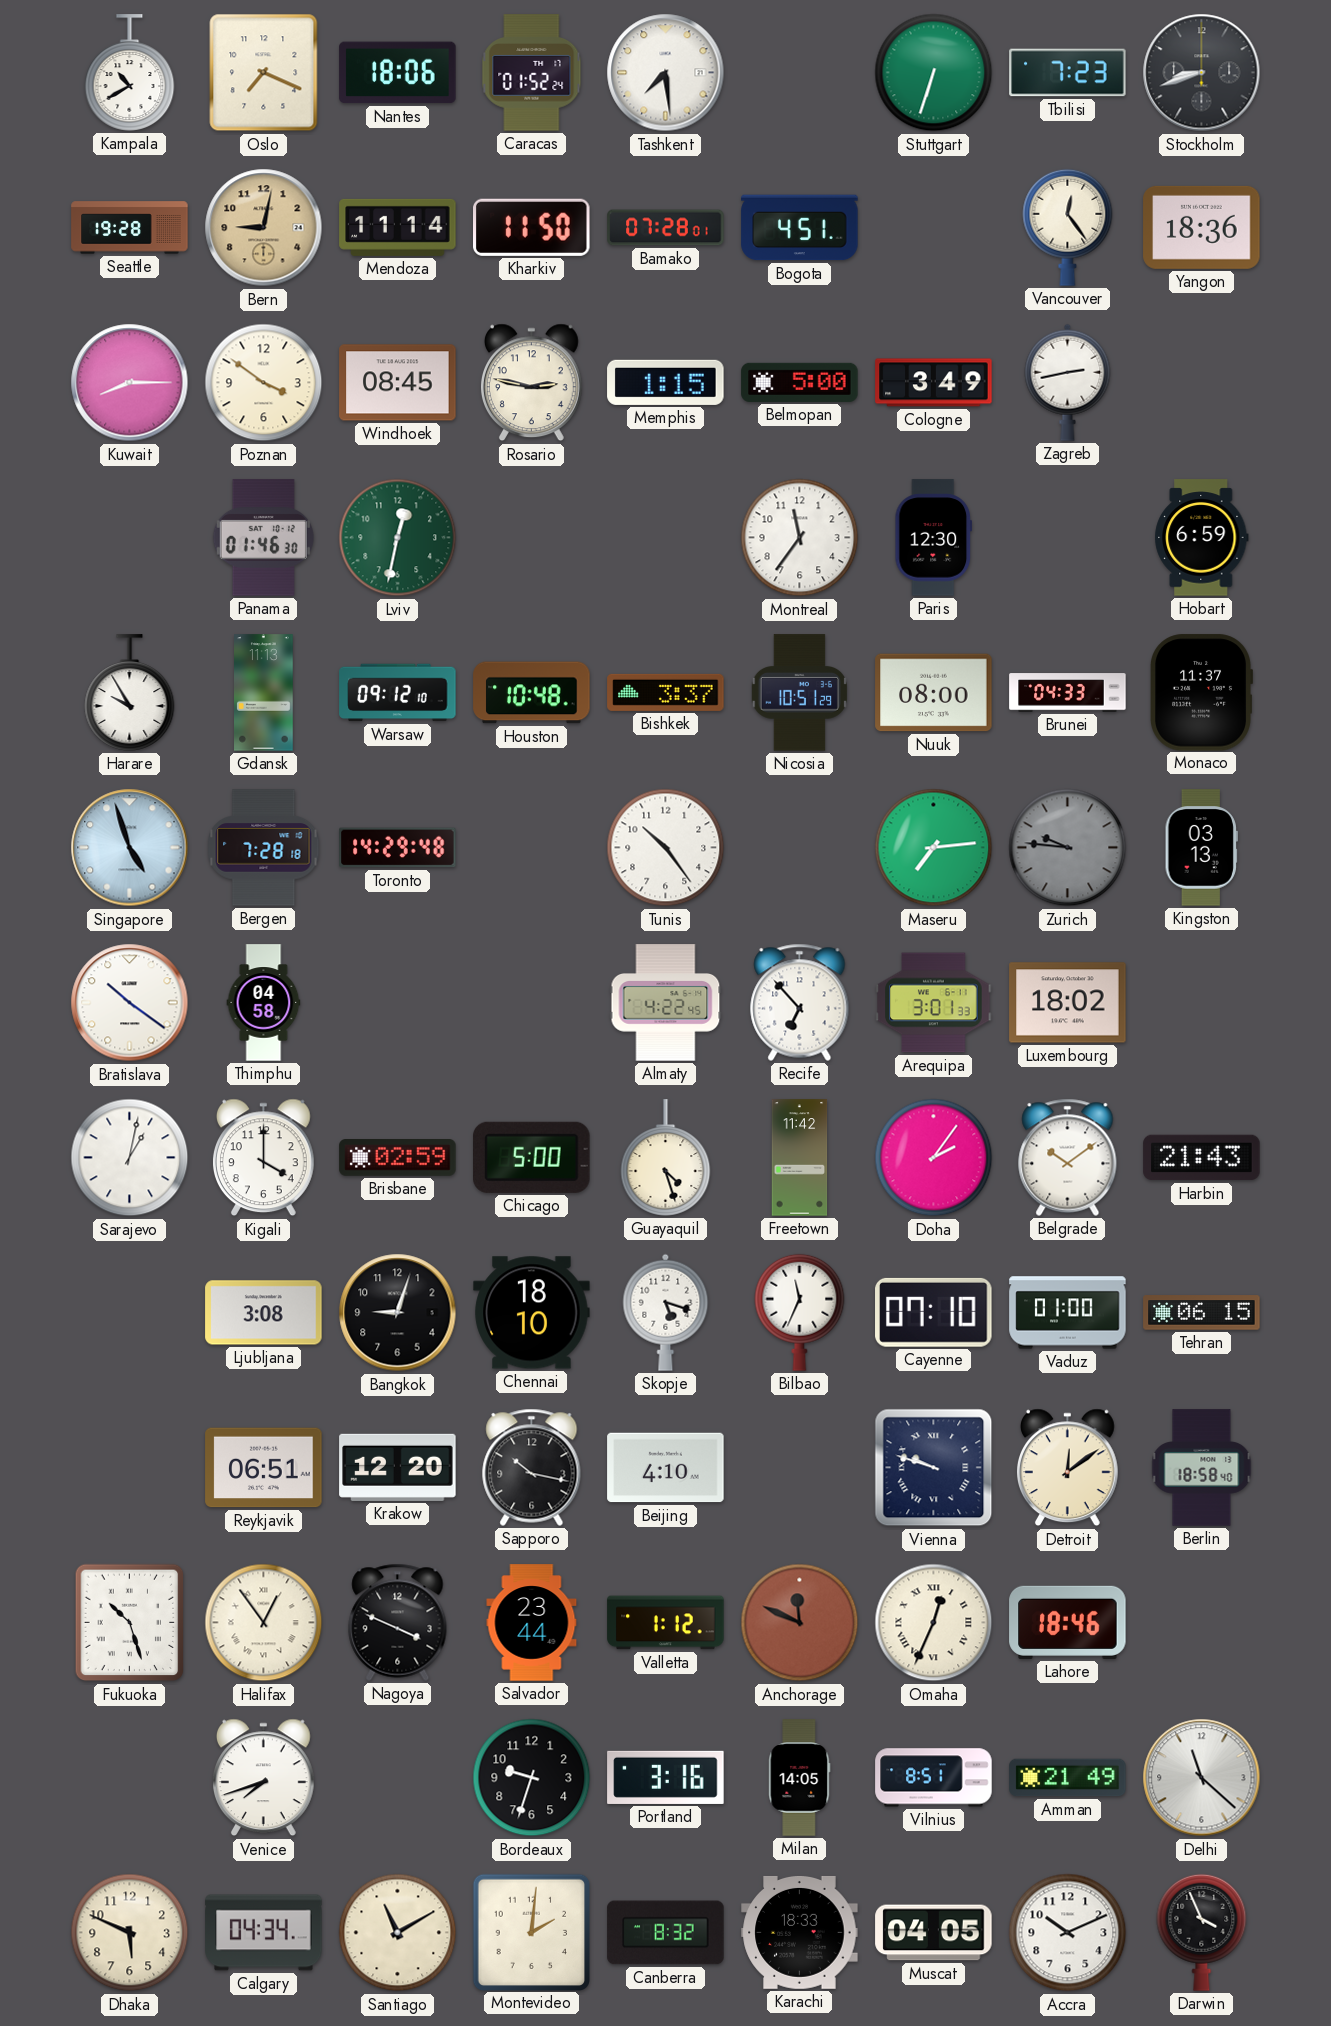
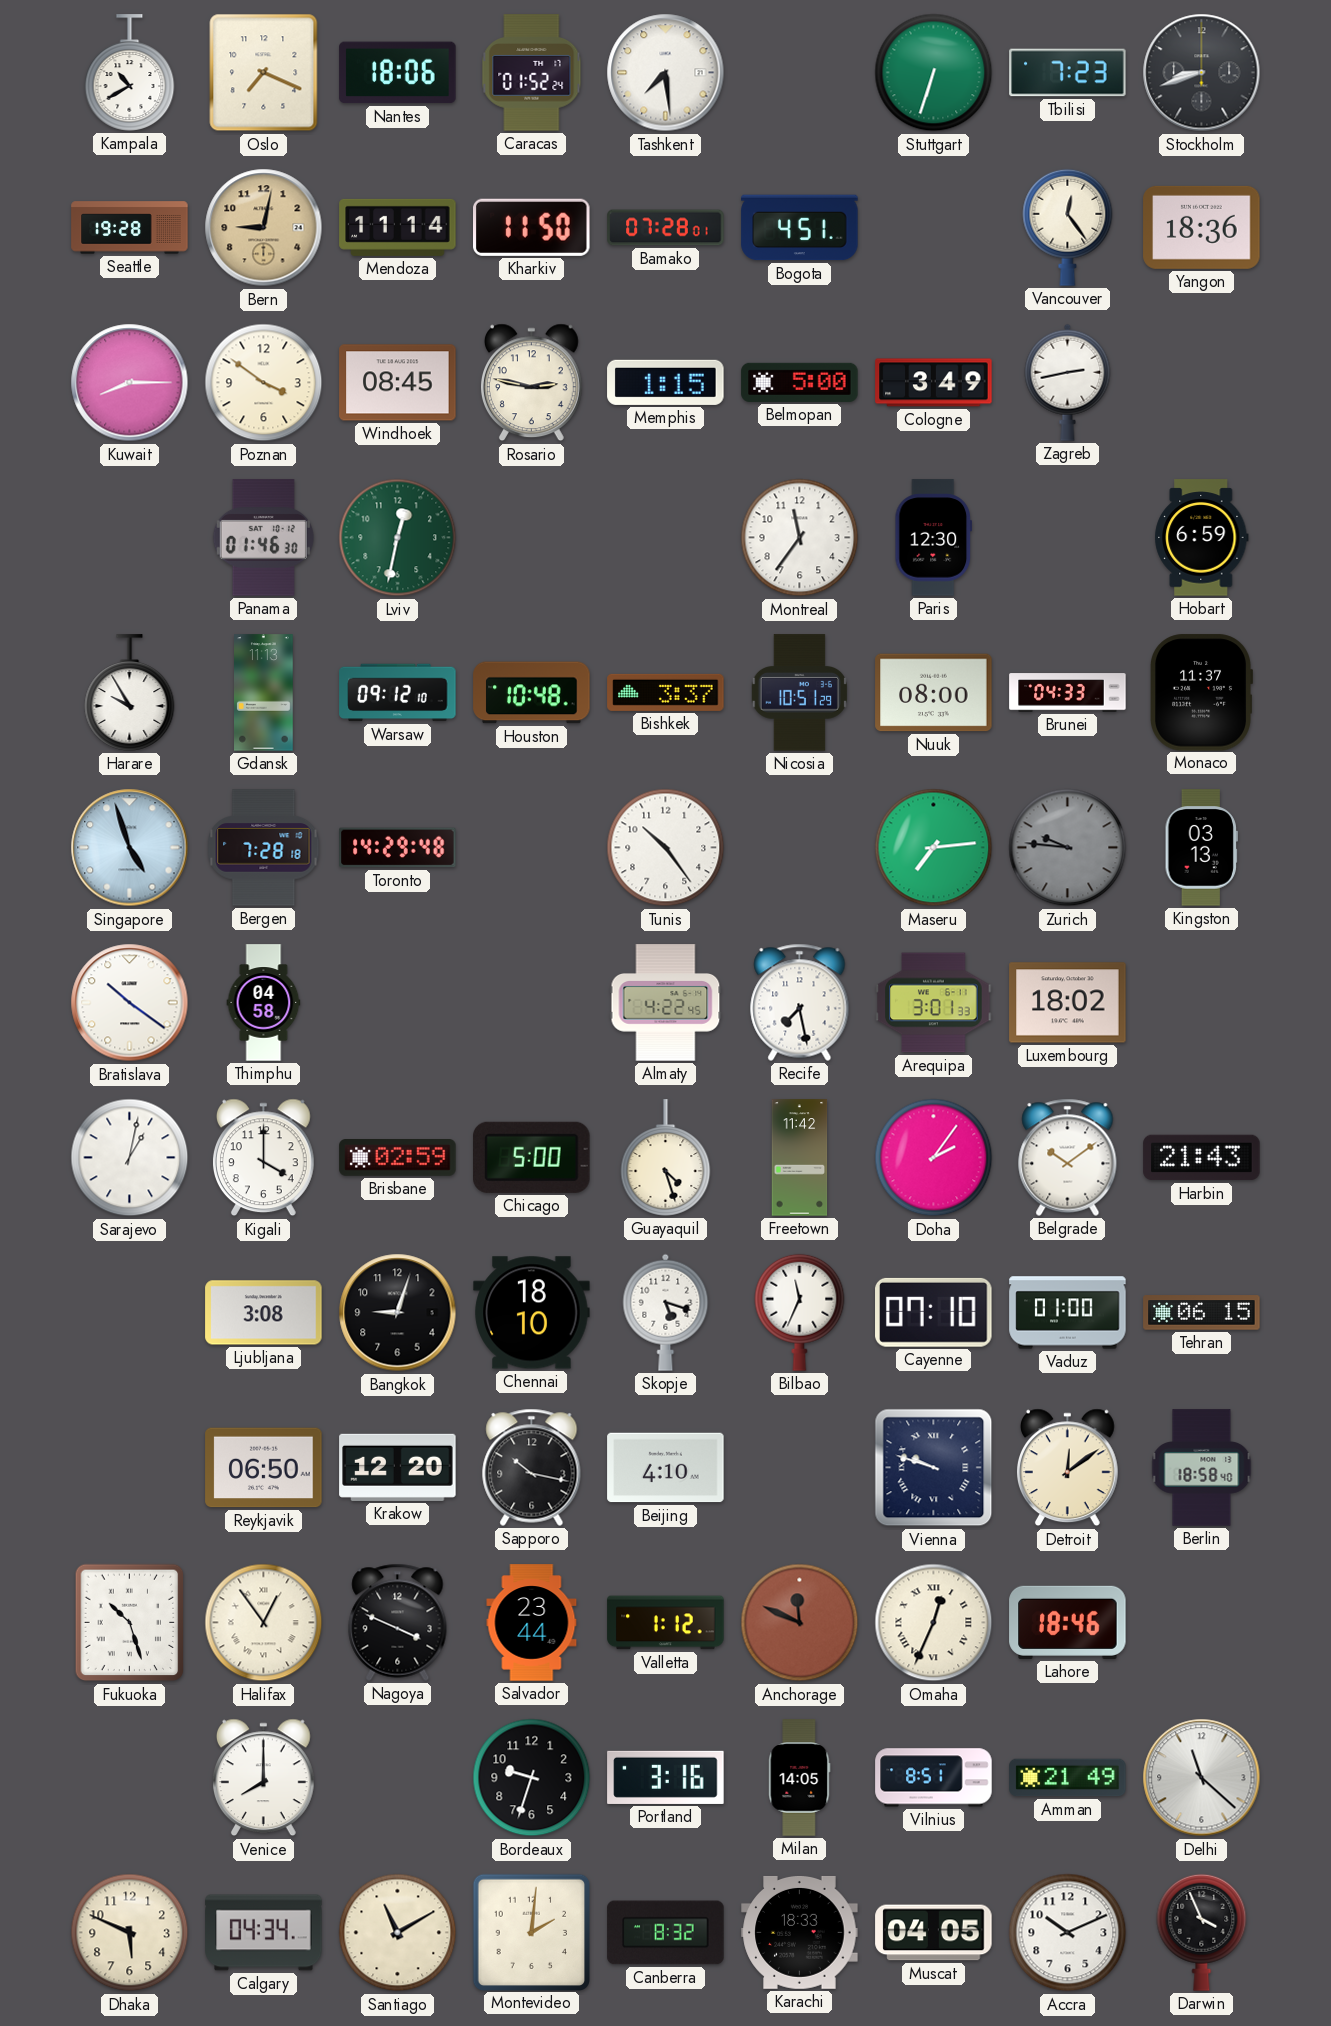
Recife: 6:53 -> 7:28
Reykjavik: 06:51 -> 06:50
Venice: 7:42 -> 8:00
